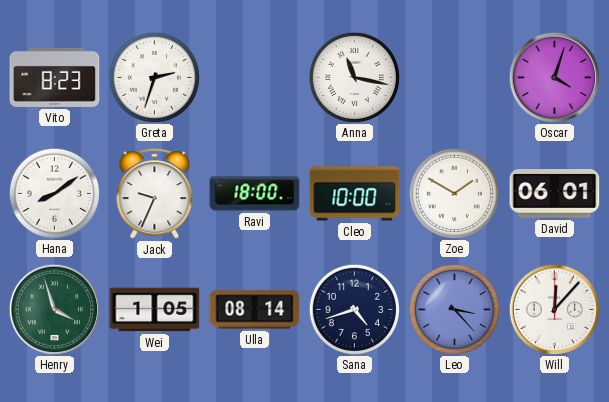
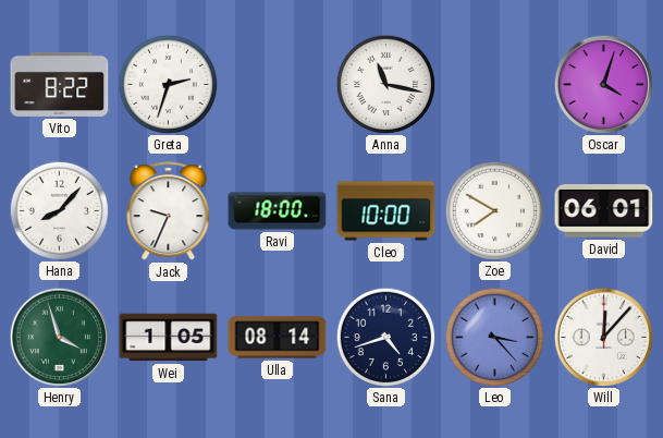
Vito: 8:23 -> 8:22
Hana: 8:09 -> 8:07
Zoe: 1:50 -> 7:50
